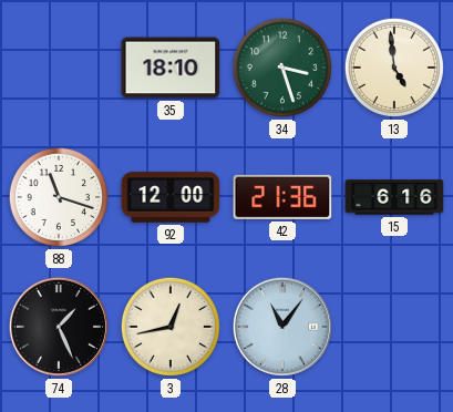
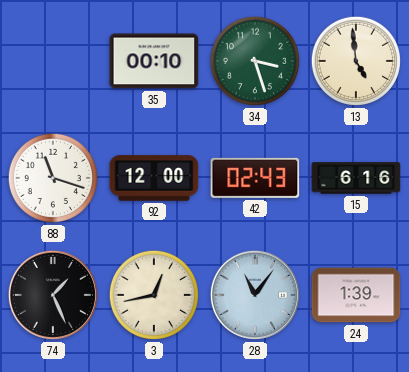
35: 18:10 -> 00:10
42: 21:36 -> 02:43
24: none -> 1:39
